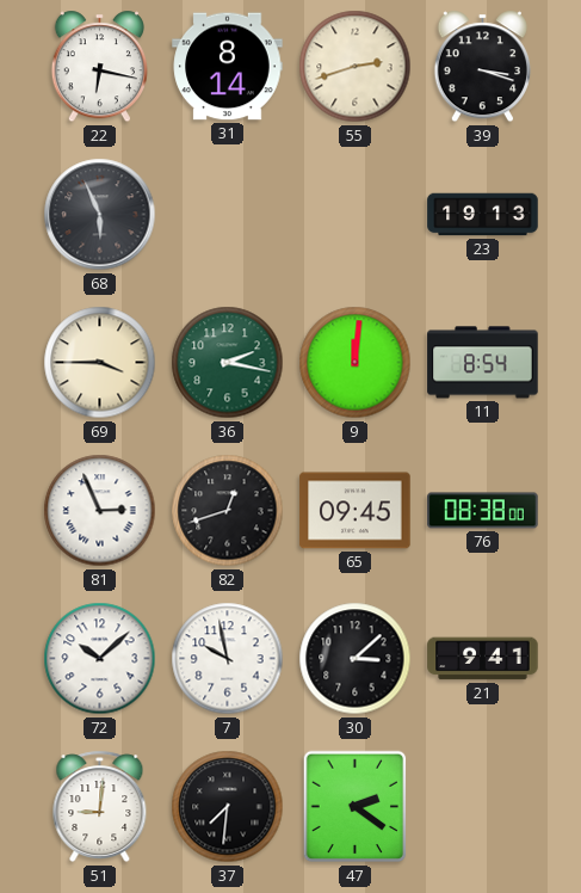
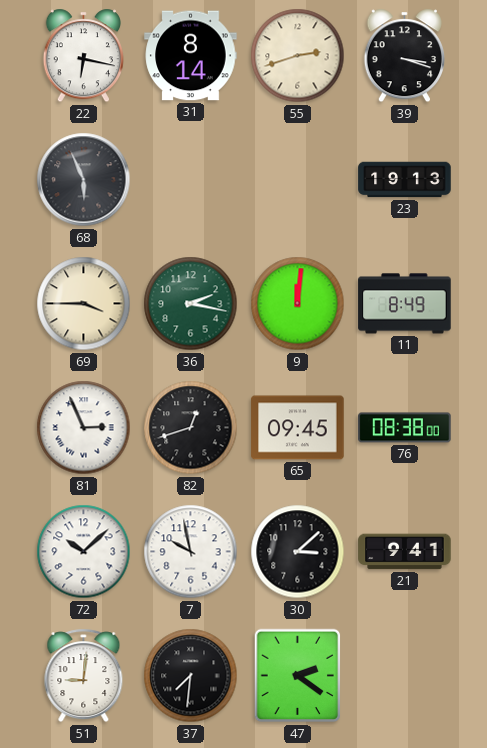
11: 8:54 -> 8:49
